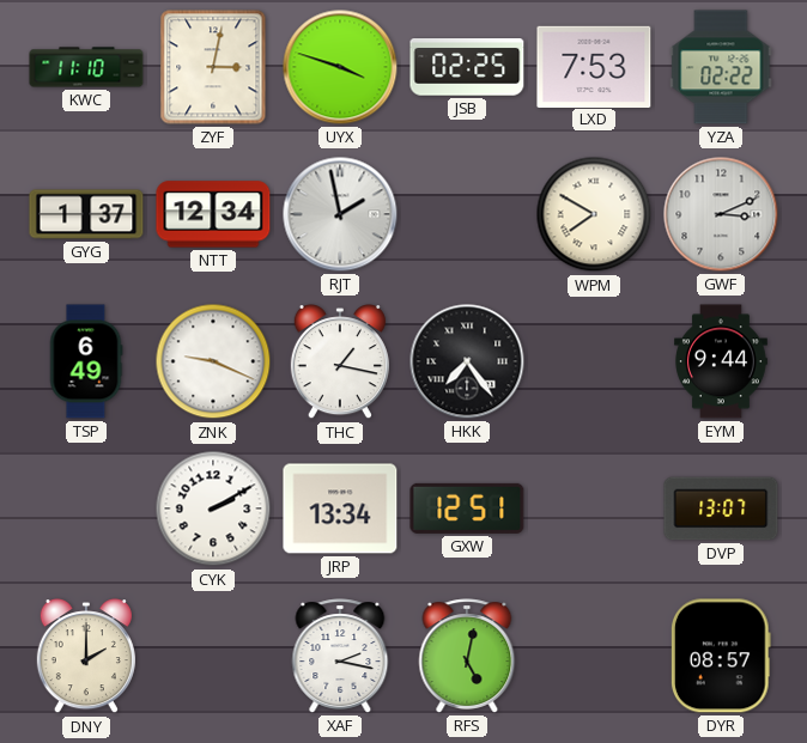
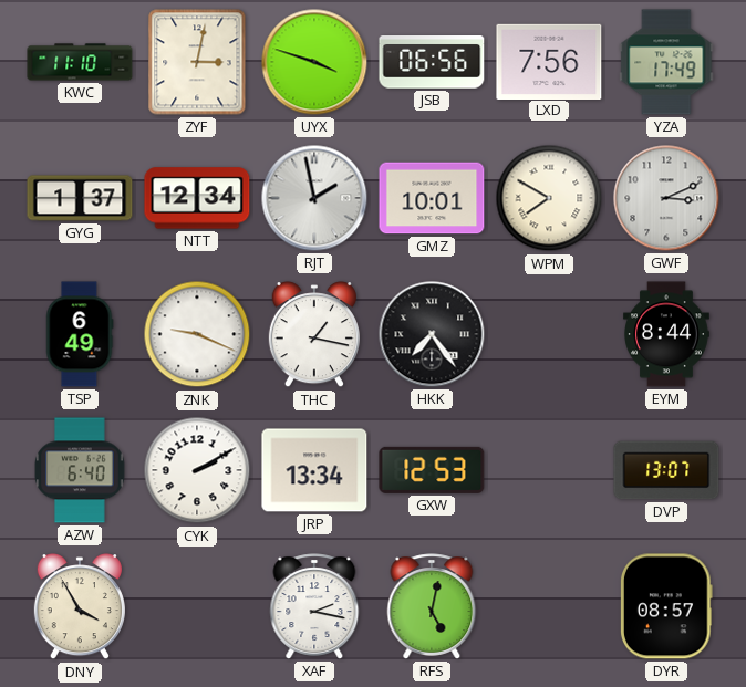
JSB: 02:25 -> 06:56
LXD: 7:53 -> 7:56
YZA: 02:22 -> 17:49
GMZ: none -> 10:01
EYM: 9:44 -> 8:44
AZW: none -> 6:40
GXW: 12:51 -> 12:53
DNY: 2:00 -> 3:55
